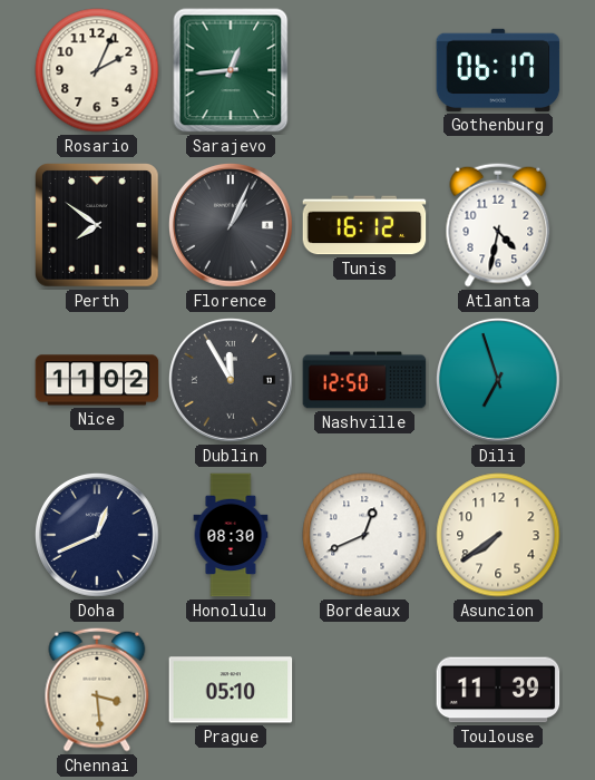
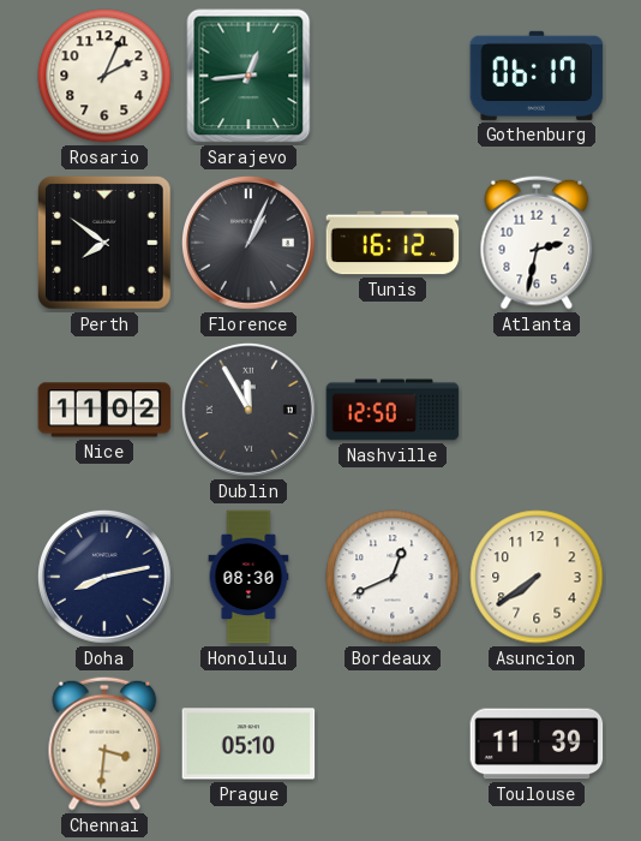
Atlanta: 4:32 -> 2:32
Dili: 6:57 -> none
Doha: 12:41 -> 8:13
Chennai: 3:29 -> 3:31
